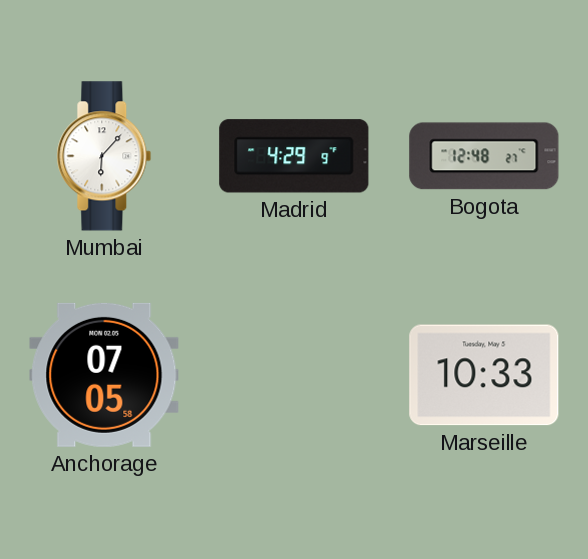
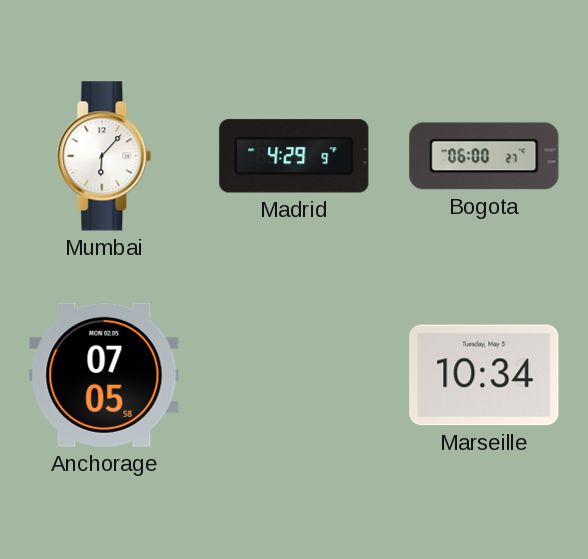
Bogota: 12:48 -> 06:00
Marseille: 10:33 -> 10:34
